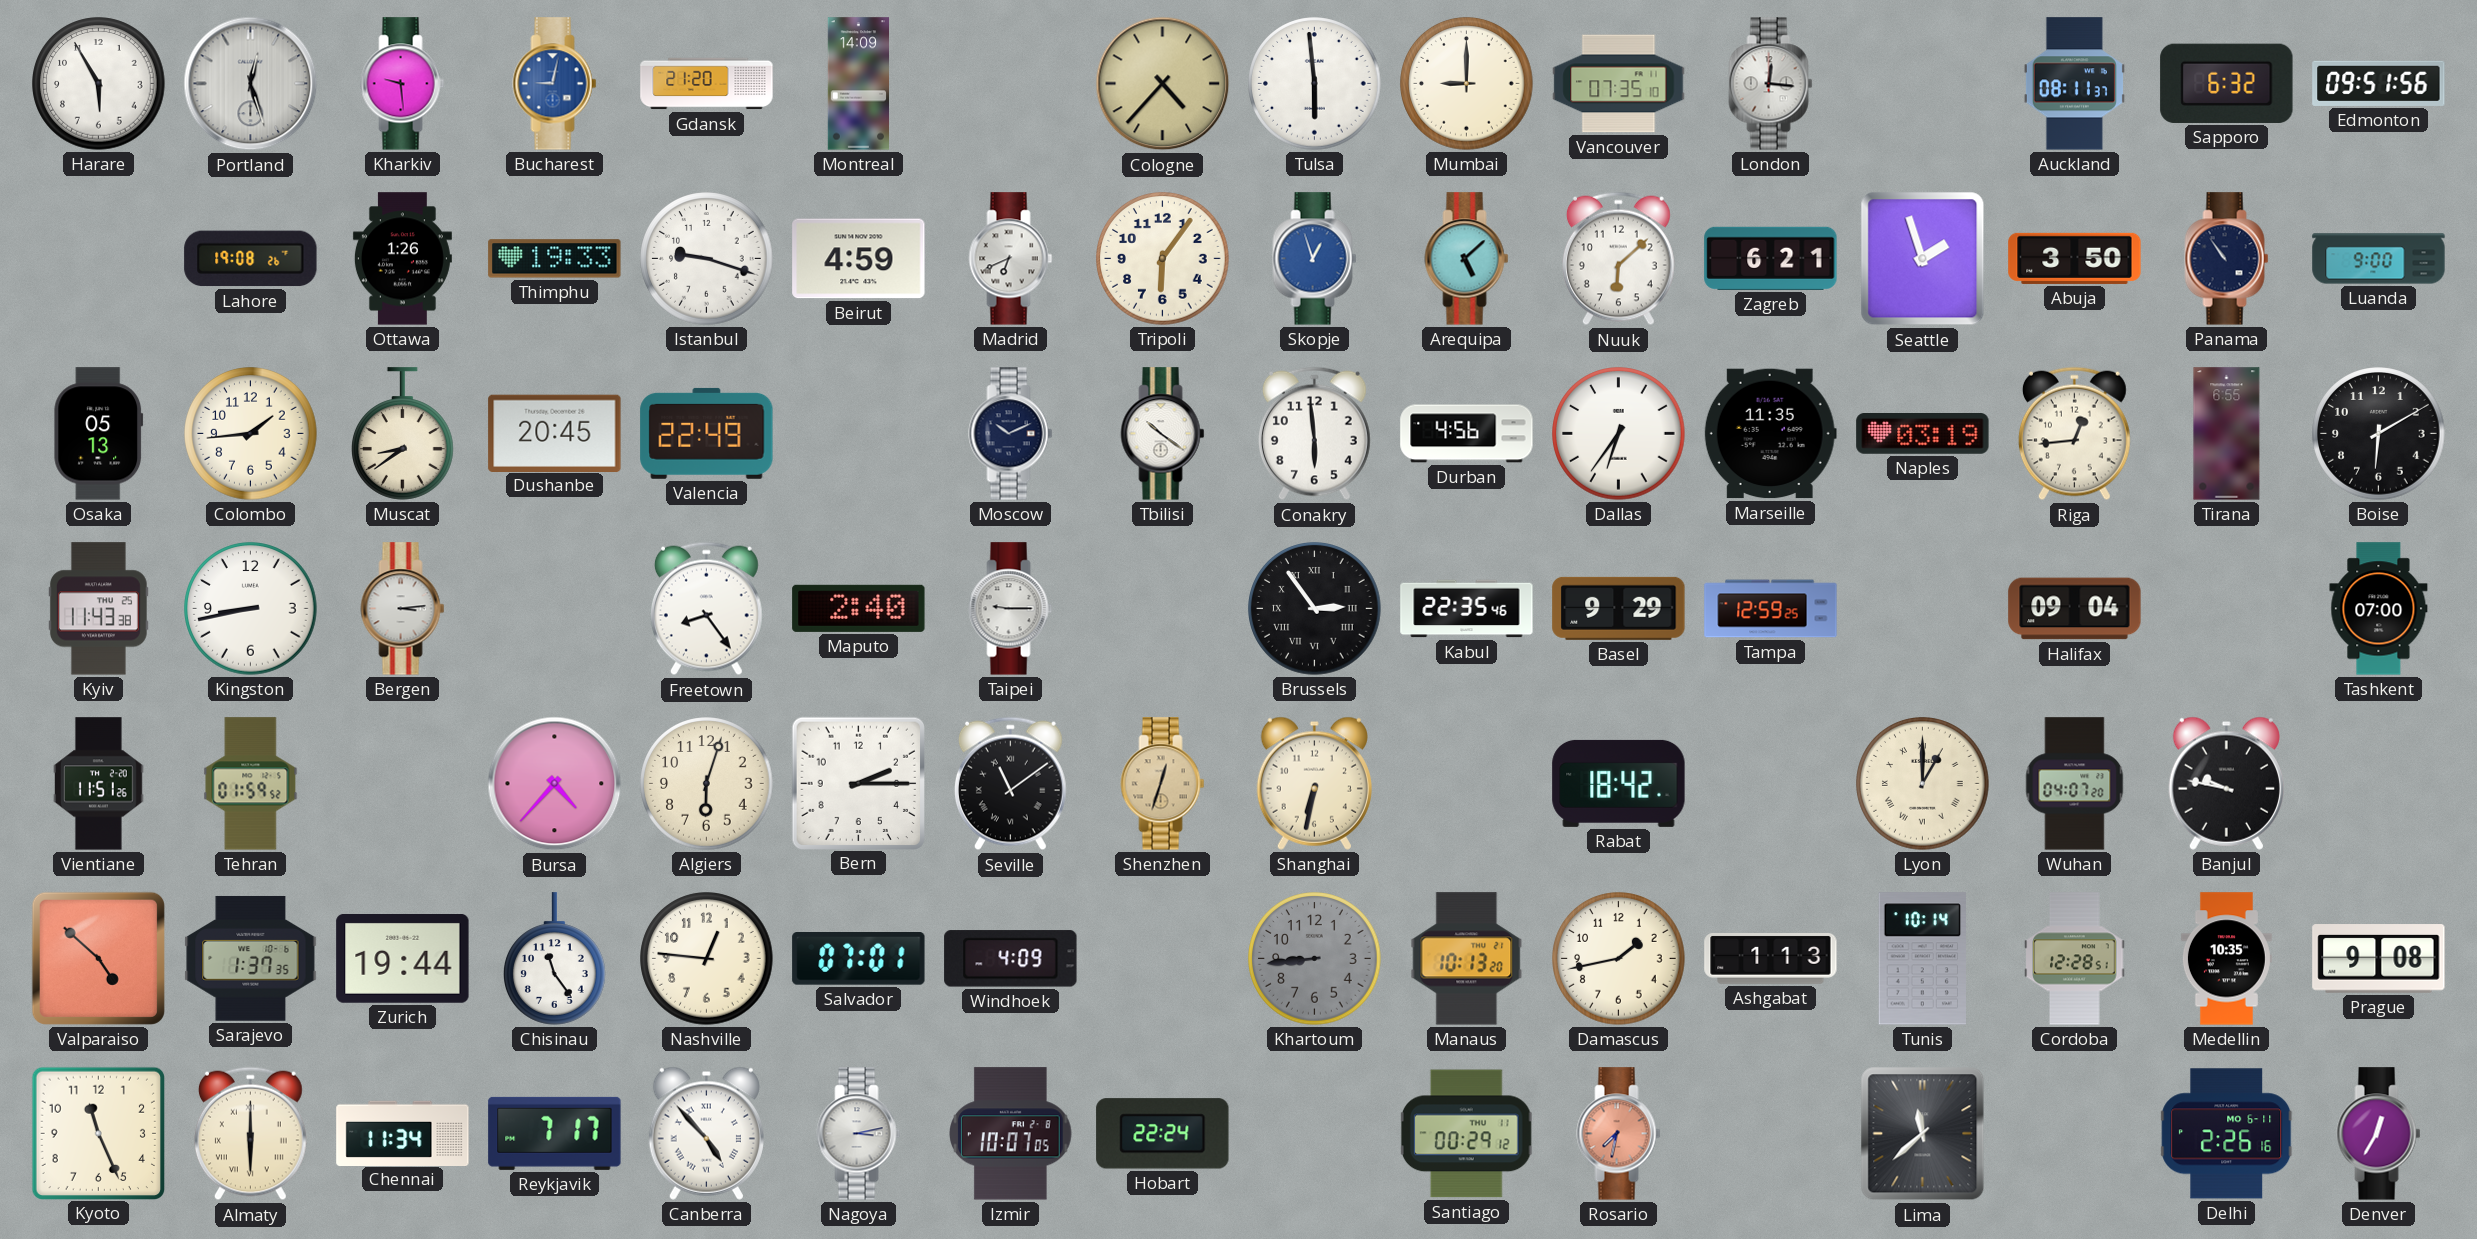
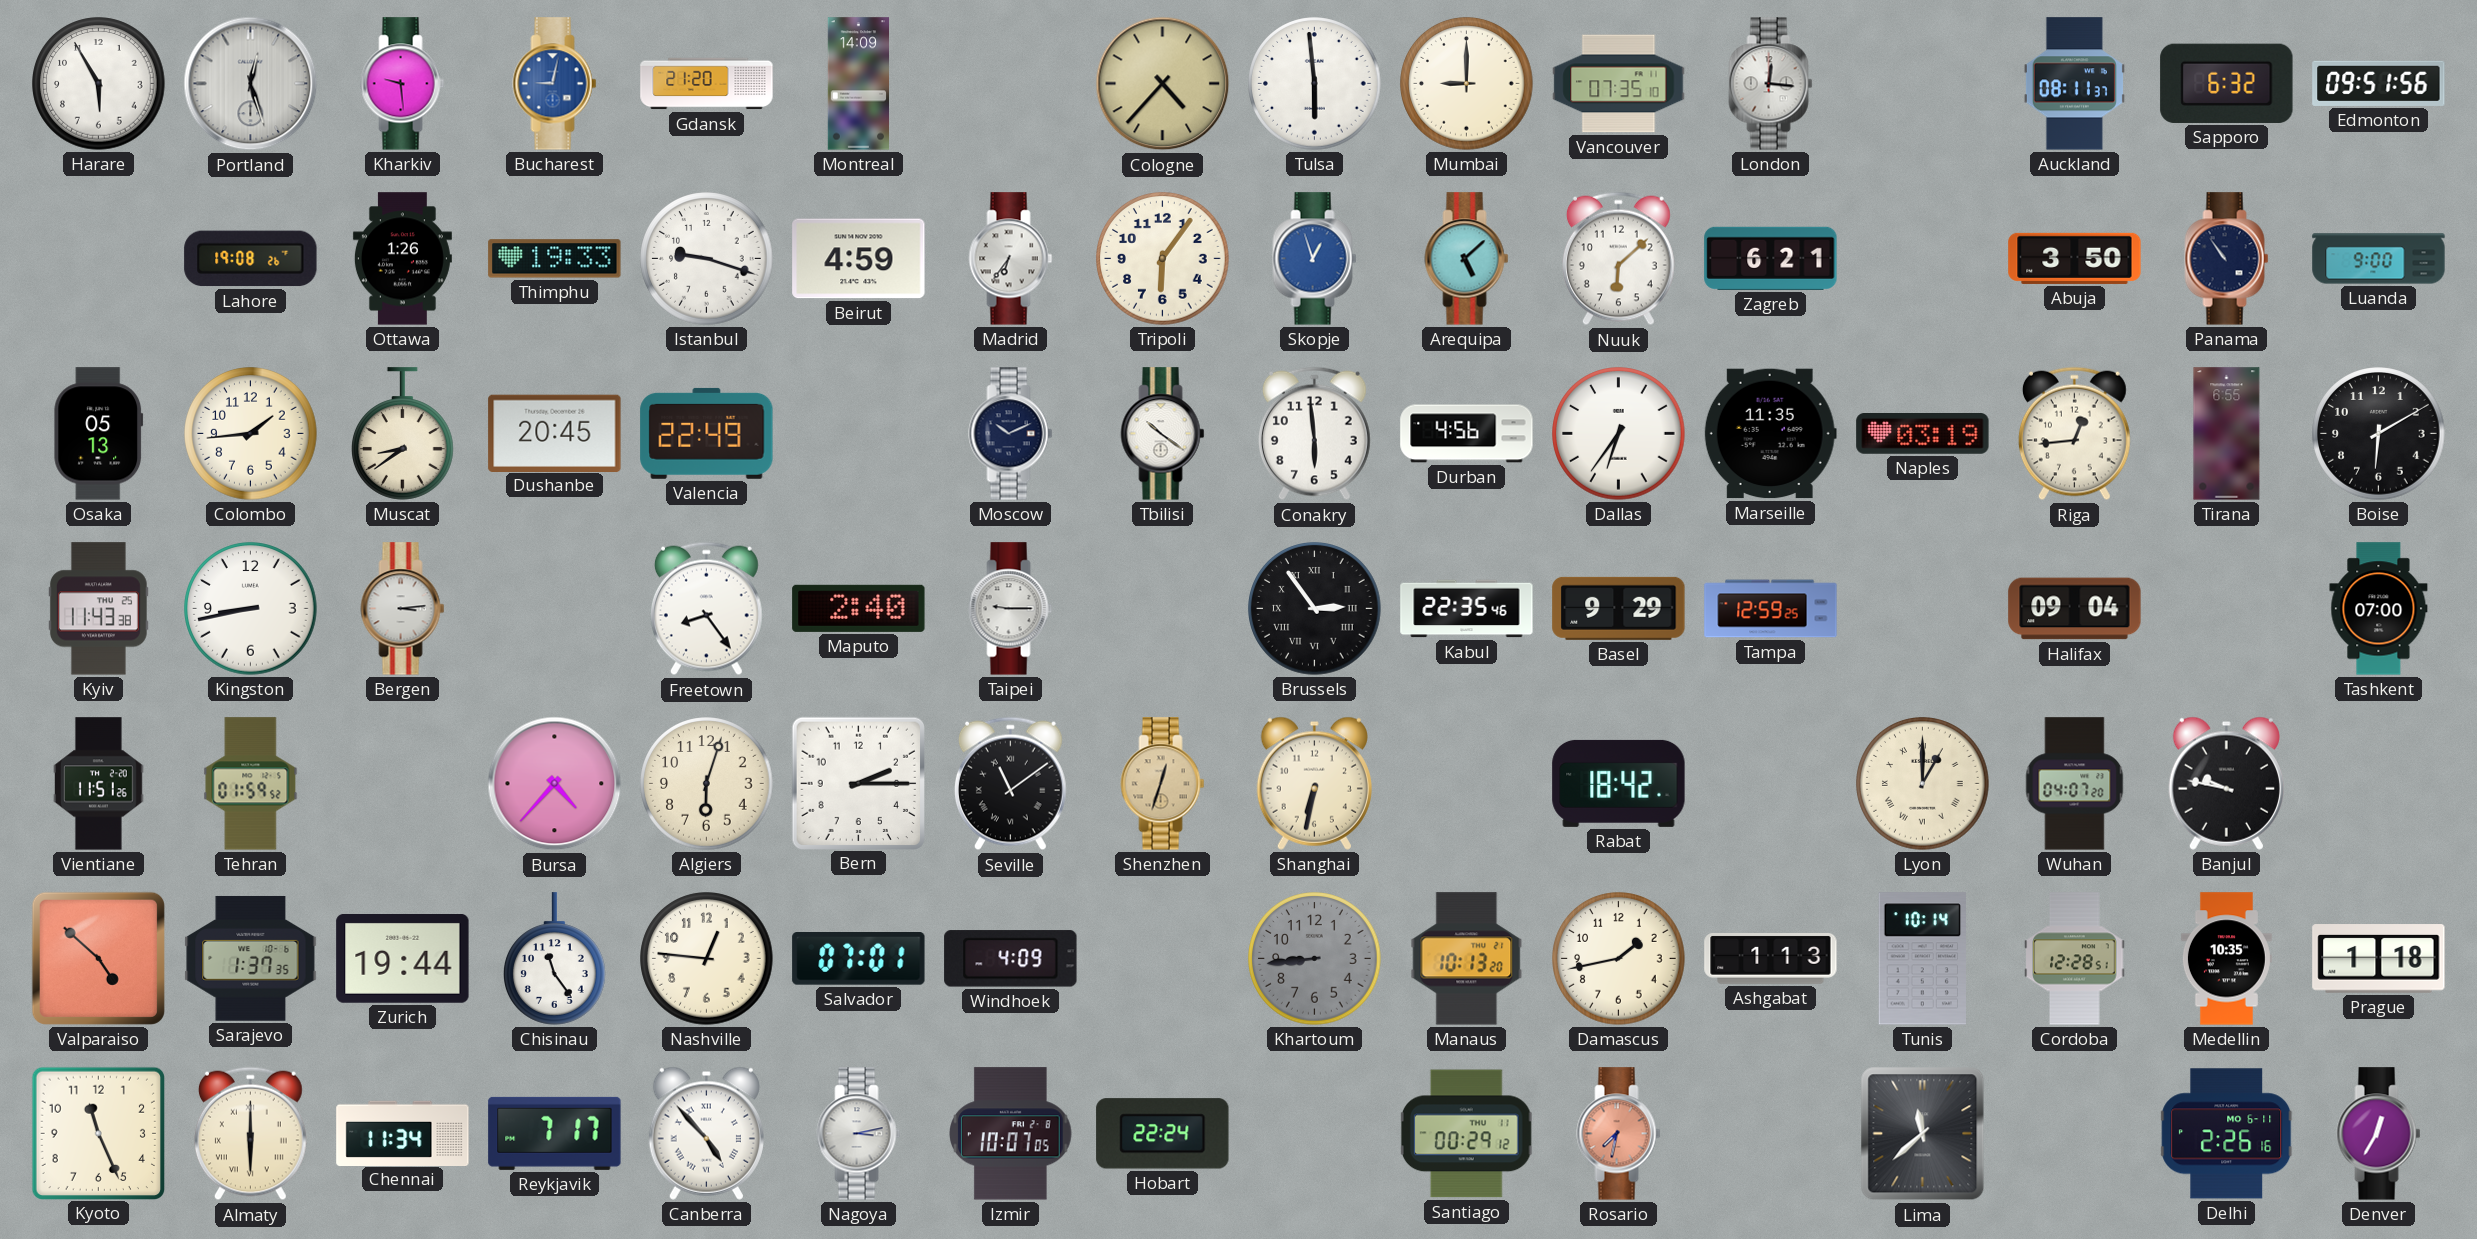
Madrid: 6:41 -> 6:36
Seattle: 1:57 -> none
Prague: 9:08 -> 1:18
